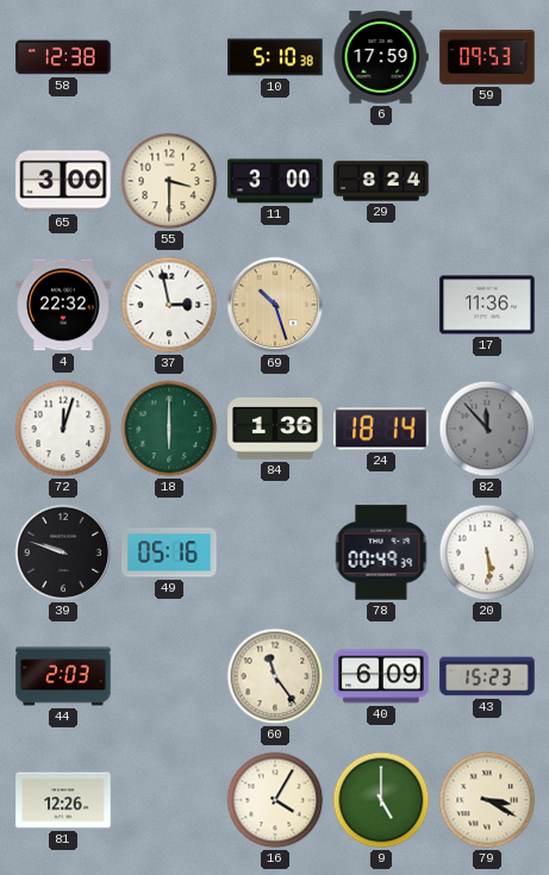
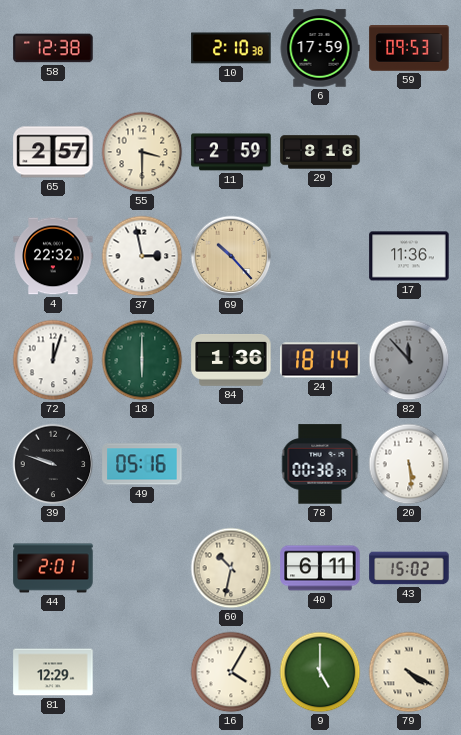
10: 5:10 -> 2:10
65: 3:00 -> 2:57
11: 3:00 -> 2:59
29: 8:24 -> 8:16
69: 10:27 -> 10:23
78: 00:49 -> 00:38
44: 2:03 -> 2:01
60: 11:24 -> 10:32
40: 6:09 -> 6:11
43: 15:23 -> 15:02
81: 12:26 -> 12:29
79: 3:20 -> 4:20
